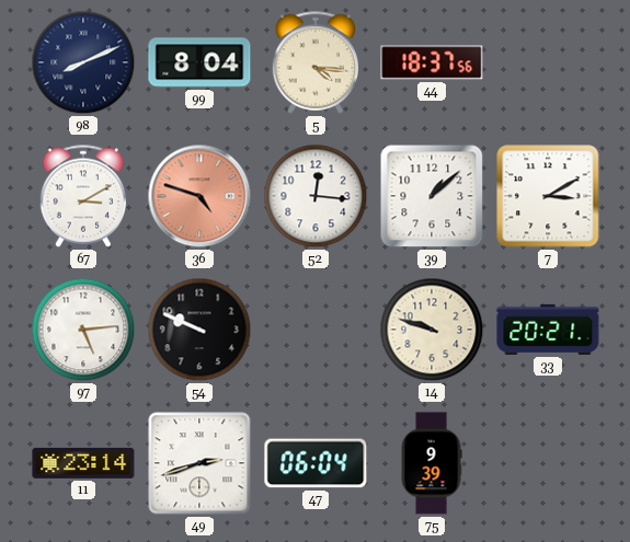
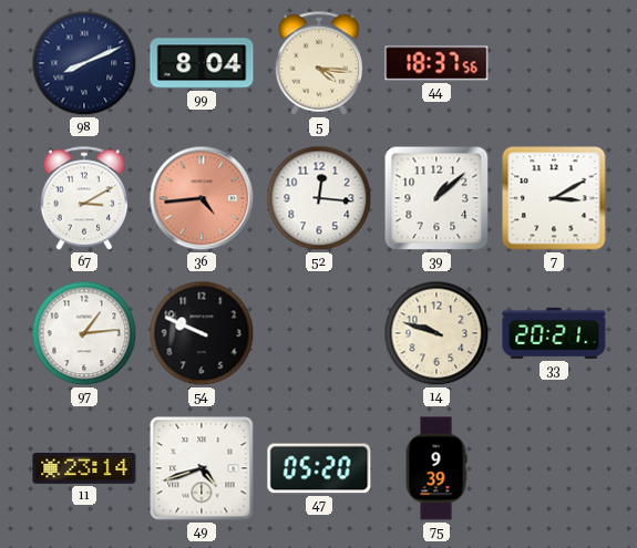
36: 4:48 -> 4:44
97: 5:14 -> 1:14
49: 2:42 -> 4:42
47: 06:04 -> 05:20
